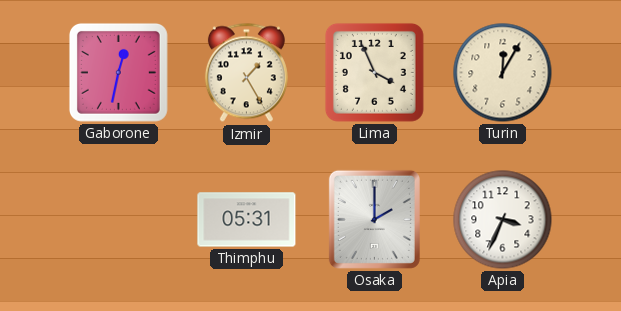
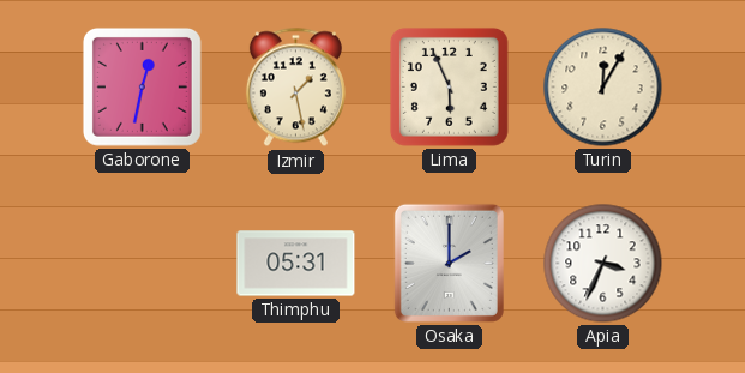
Izmir: 1:25 -> 1:28
Lima: 3:56 -> 5:56
